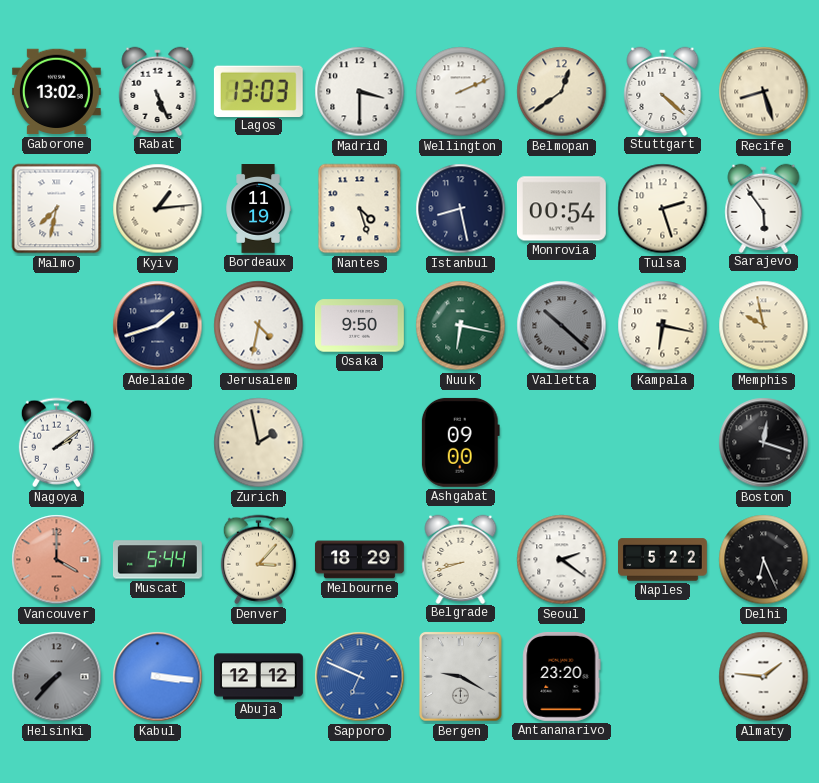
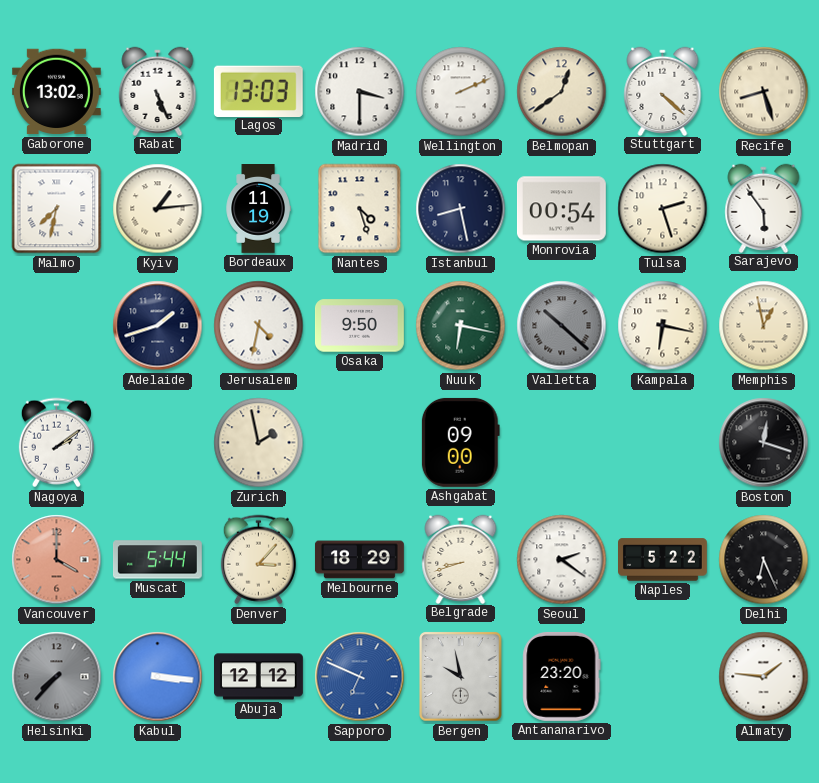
Memphis: 9:58 -> 12:58
Bergen: 9:20 -> 9:58
